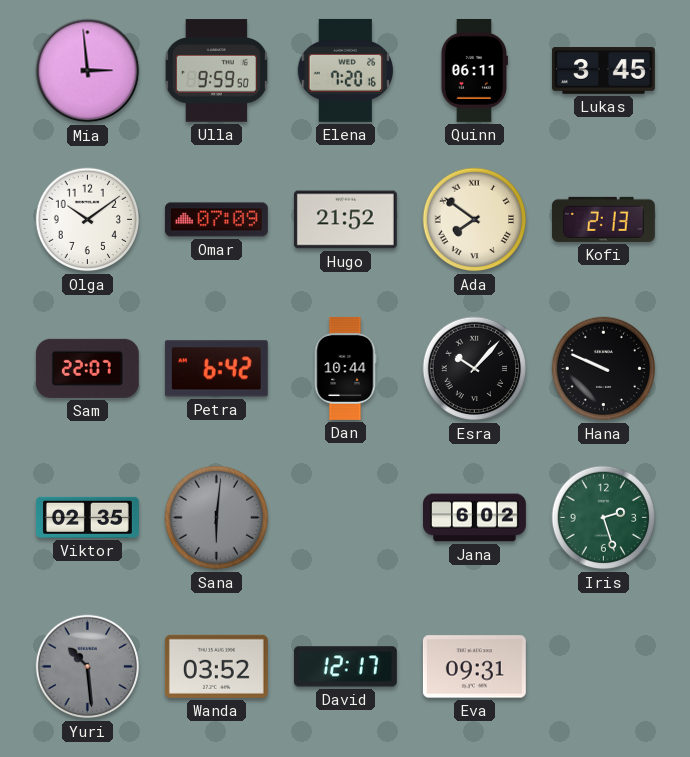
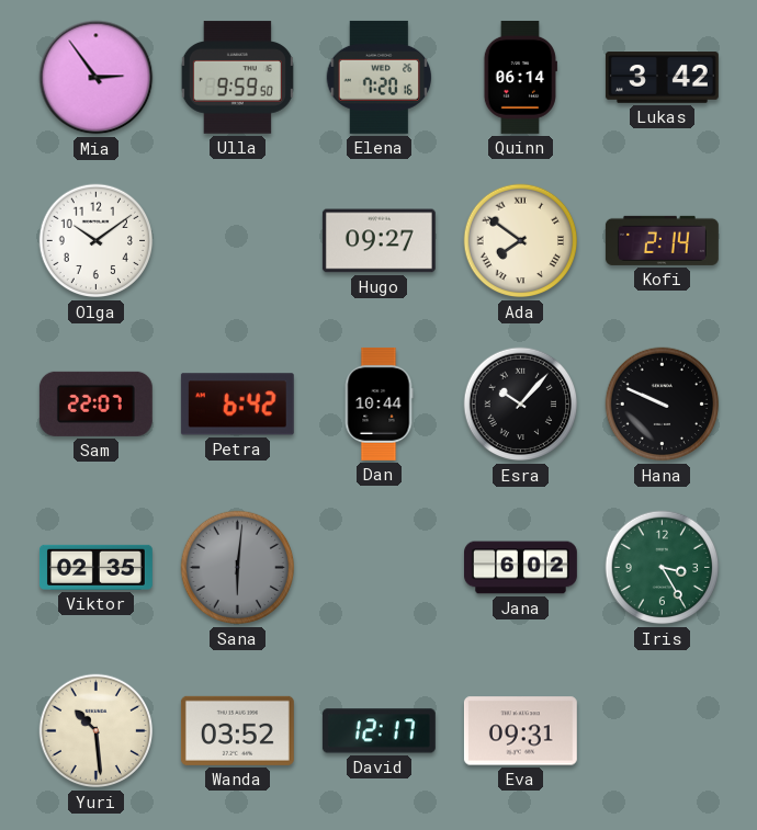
Mia: 2:59 -> 2:54
Quinn: 06:11 -> 06:14
Lukas: 3:45 -> 3:42
Omar: 07:09 -> none
Hugo: 21:52 -> 09:27
Kofi: 2:13 -> 2:14
Iris: 2:27 -> 3:25
Yuri dial: grey -> cream
